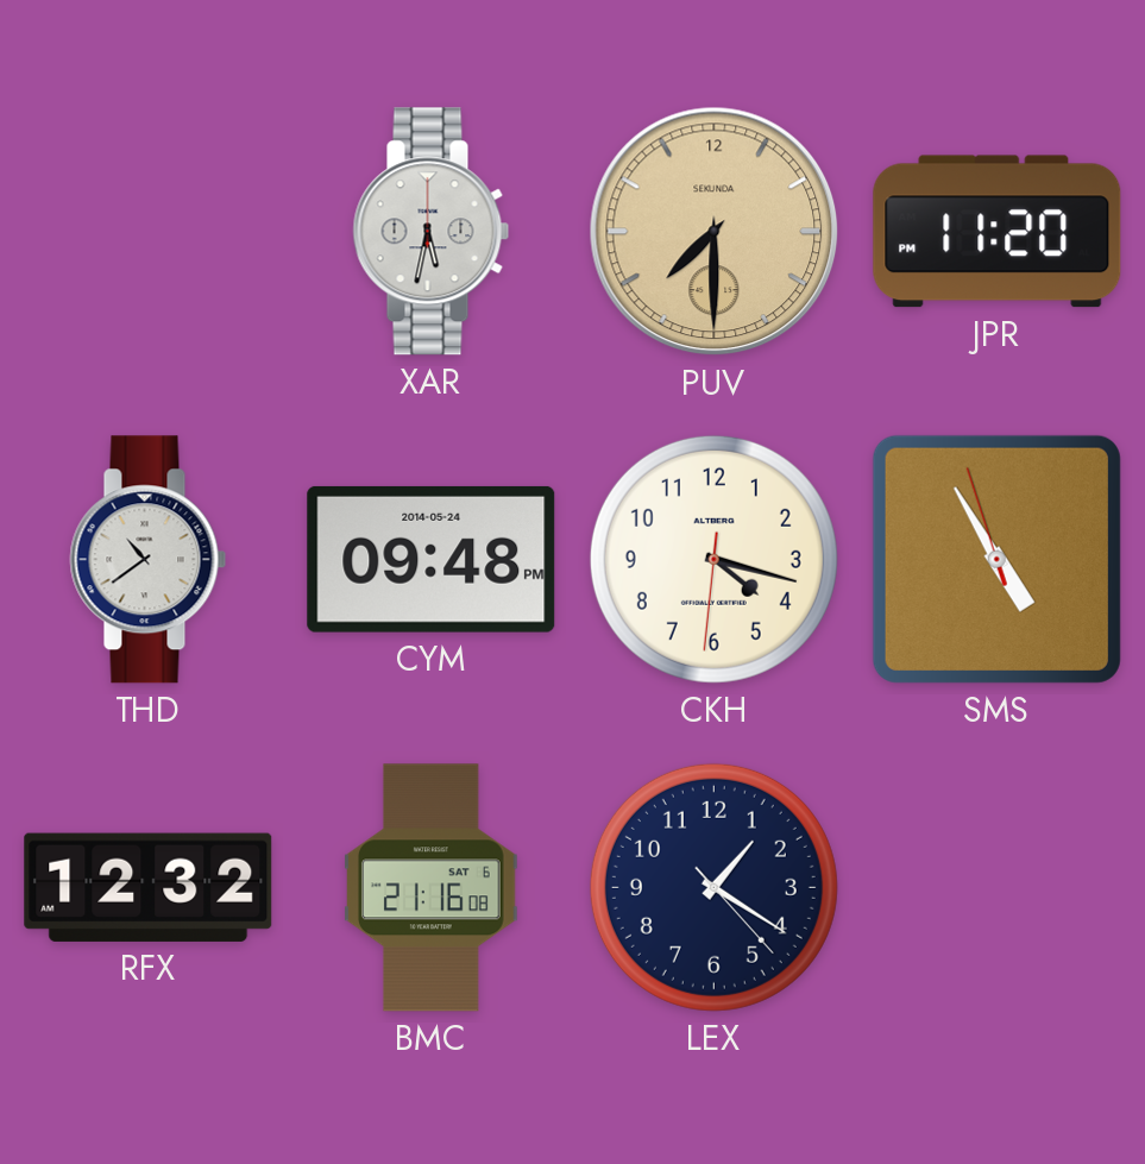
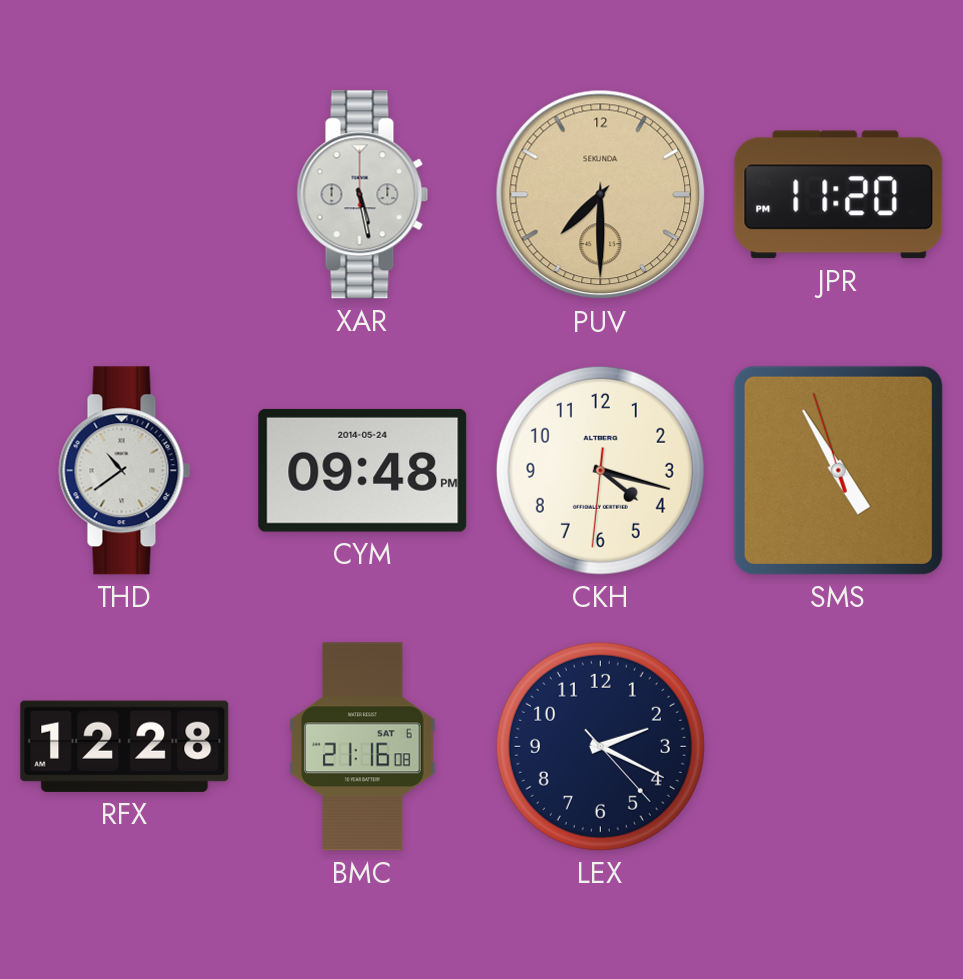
XAR: 5:32 -> 5:28
RFX: 12:32 -> 12:28
LEX: 1:20 -> 2:19
